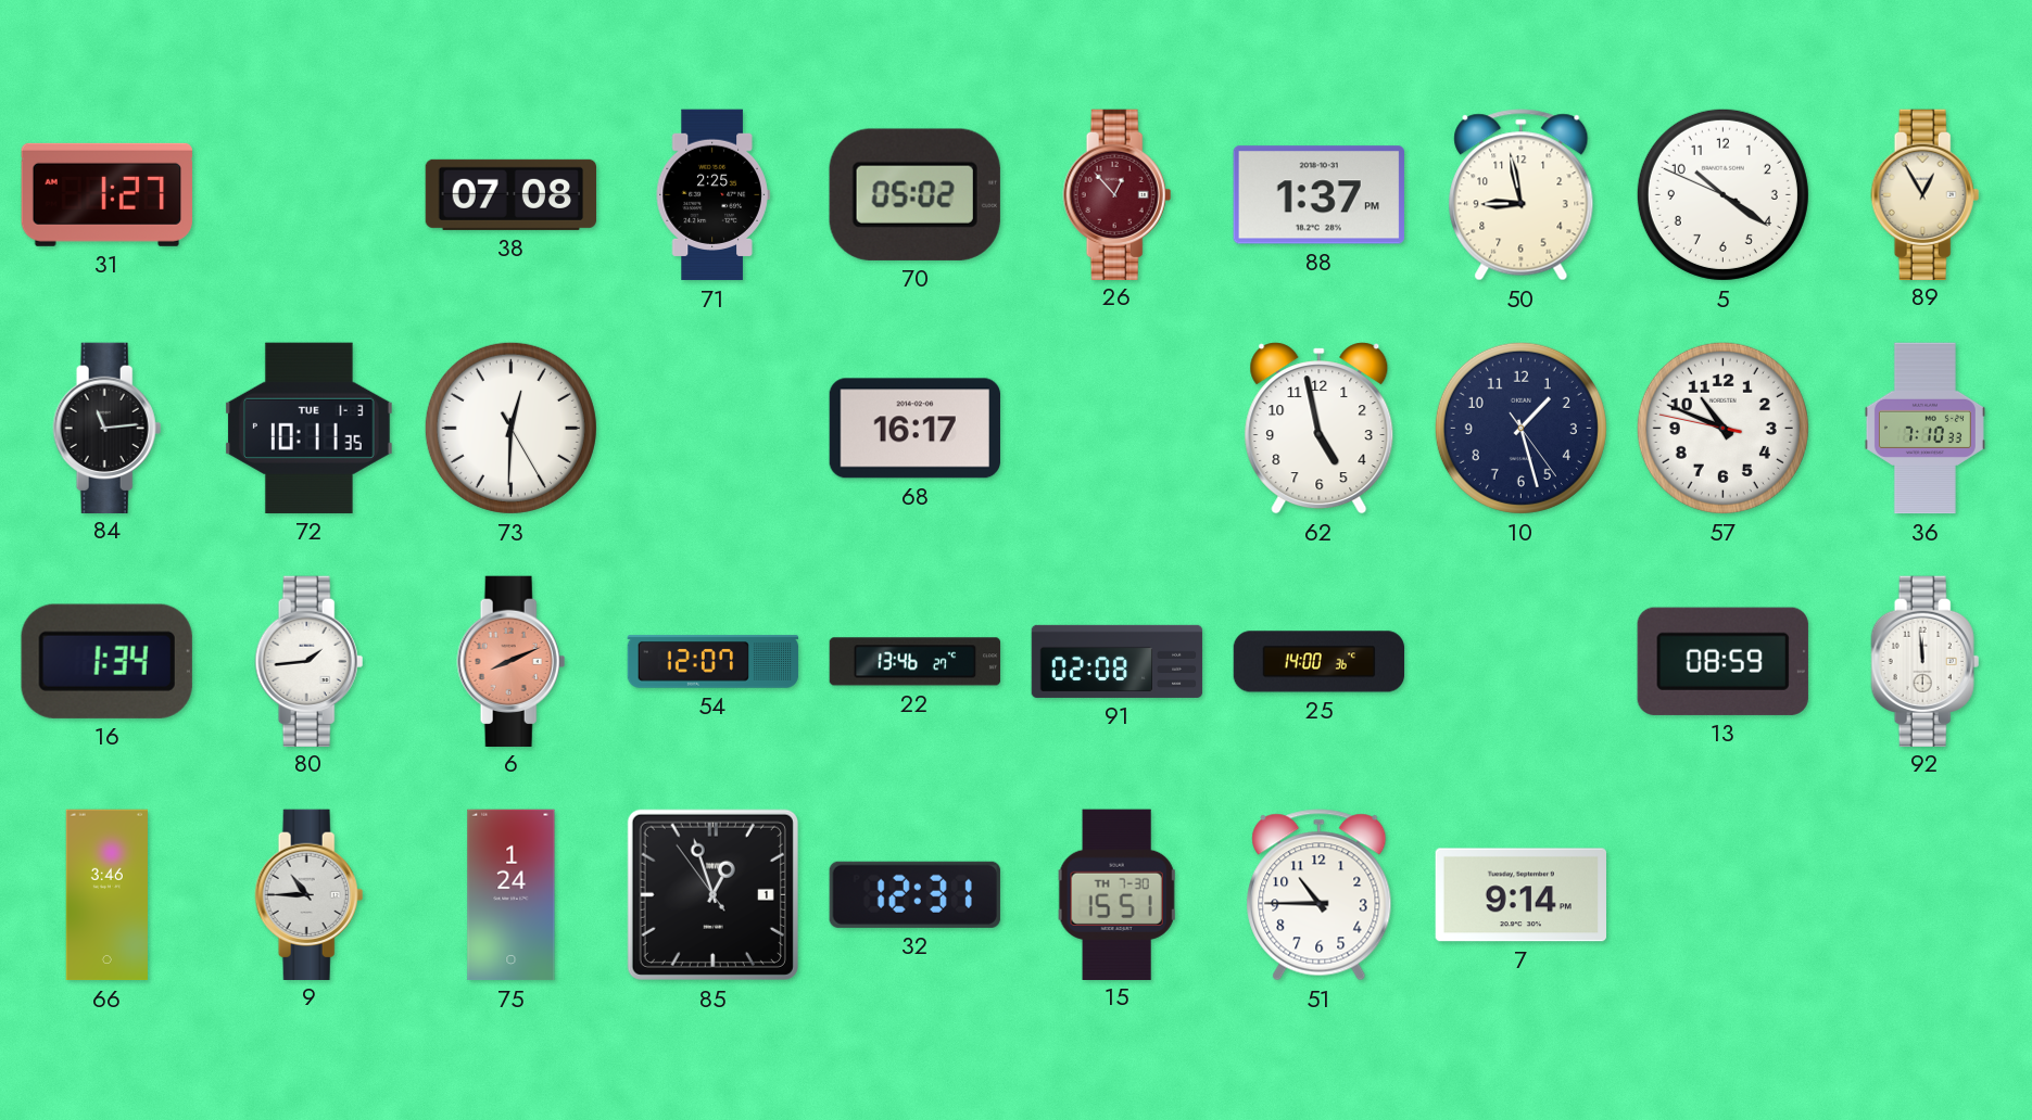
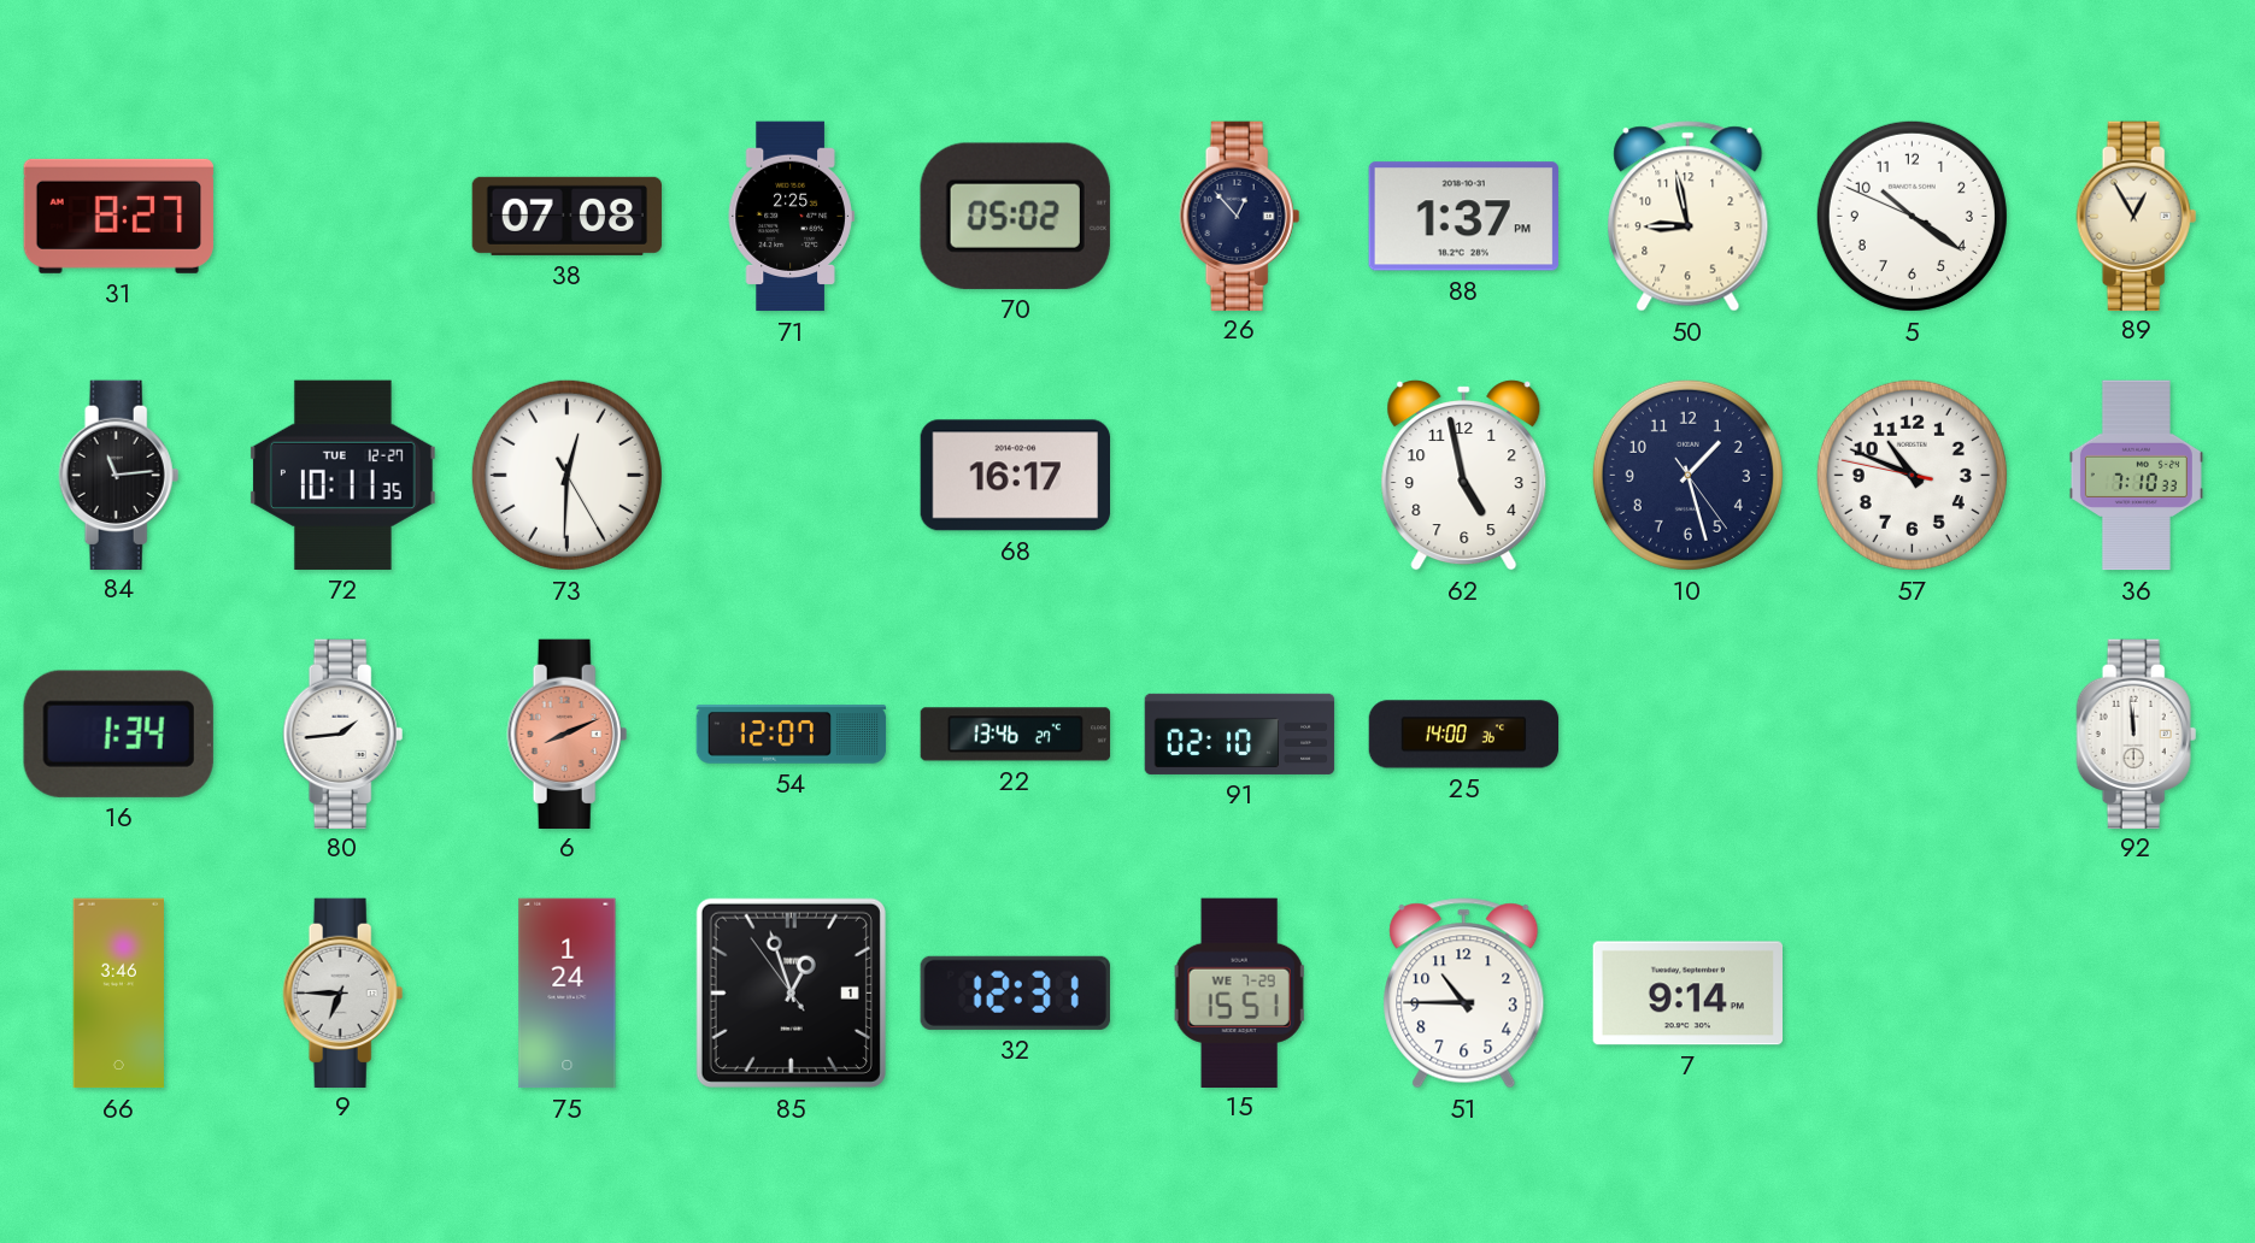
31: 1:27 -> 8:27
26 dial: burgundy -> navy
72 date: TUE 1-3 -> TUE 12-27
91: 02:08 -> 02:10
13: 08:59 -> none
9: 10:45 -> 6:45
15 date: TH 7-30 -> WE 7-29
